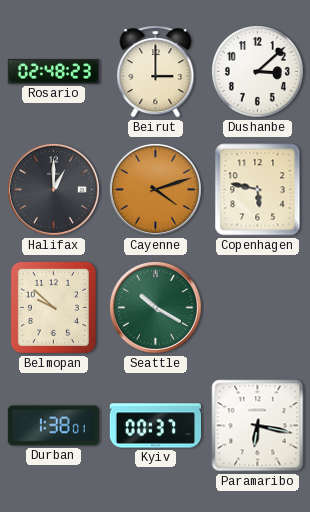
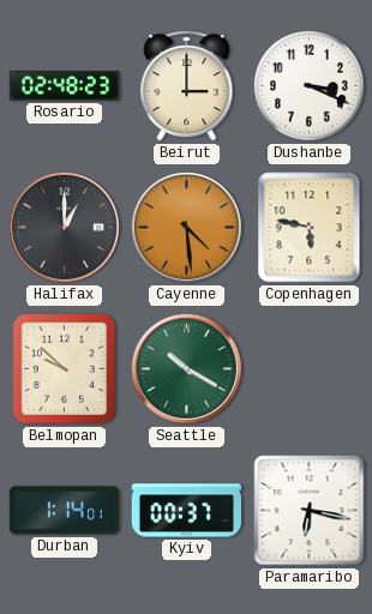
Dushanbe: 3:08 -> 3:19
Cayenne: 4:12 -> 4:29
Durban: 1:38 -> 1:14
